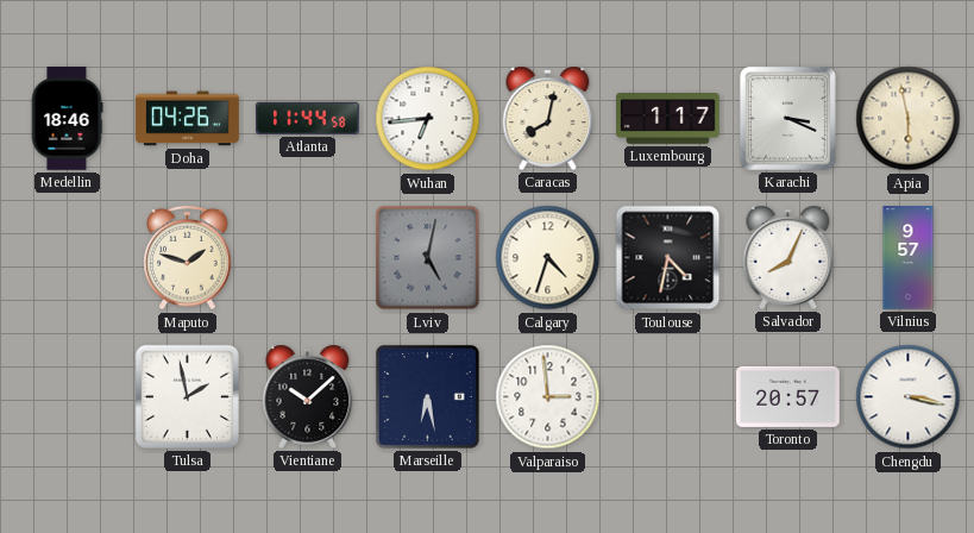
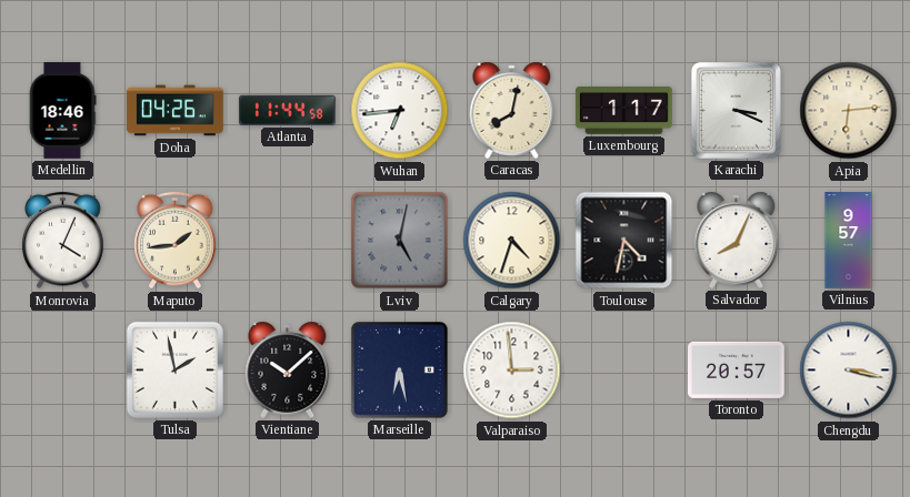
Apia: 5:58 -> 6:14
Monrovia: none -> 4:04
Maputo: 1:48 -> 1:44
